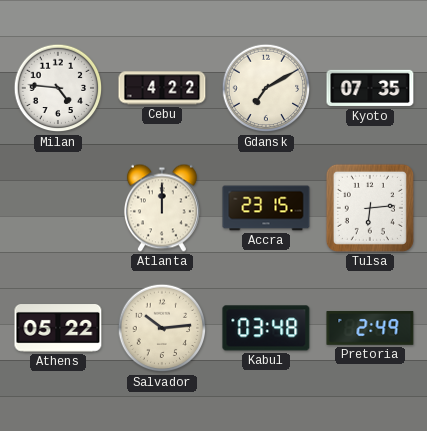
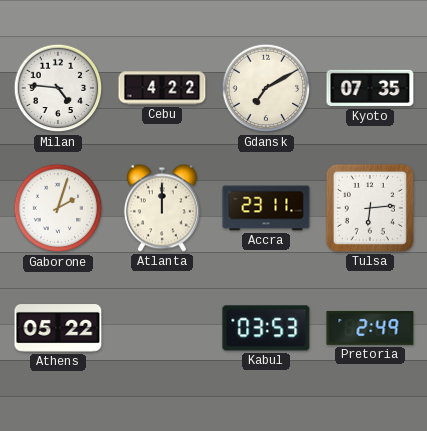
Gaborone: none -> 2:03
Accra: 23:15 -> 23:11
Salvador: 10:14 -> none
Kabul: 03:48 -> 03:53
